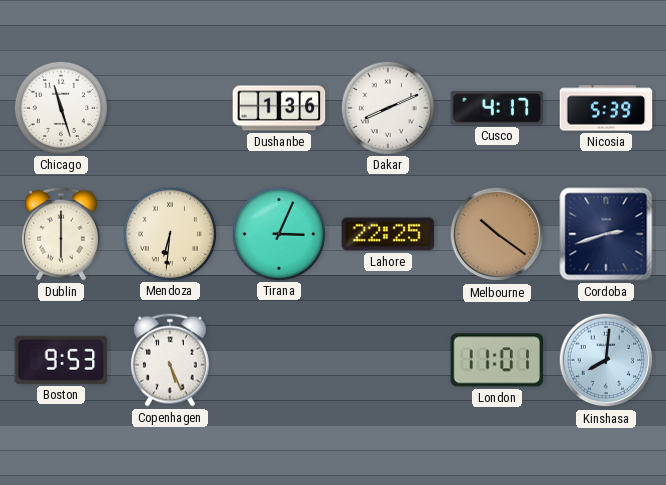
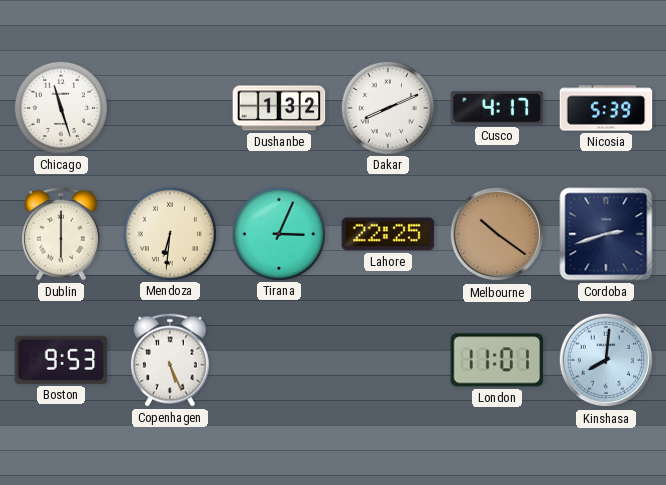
Dushanbe: 1:36 -> 1:32
